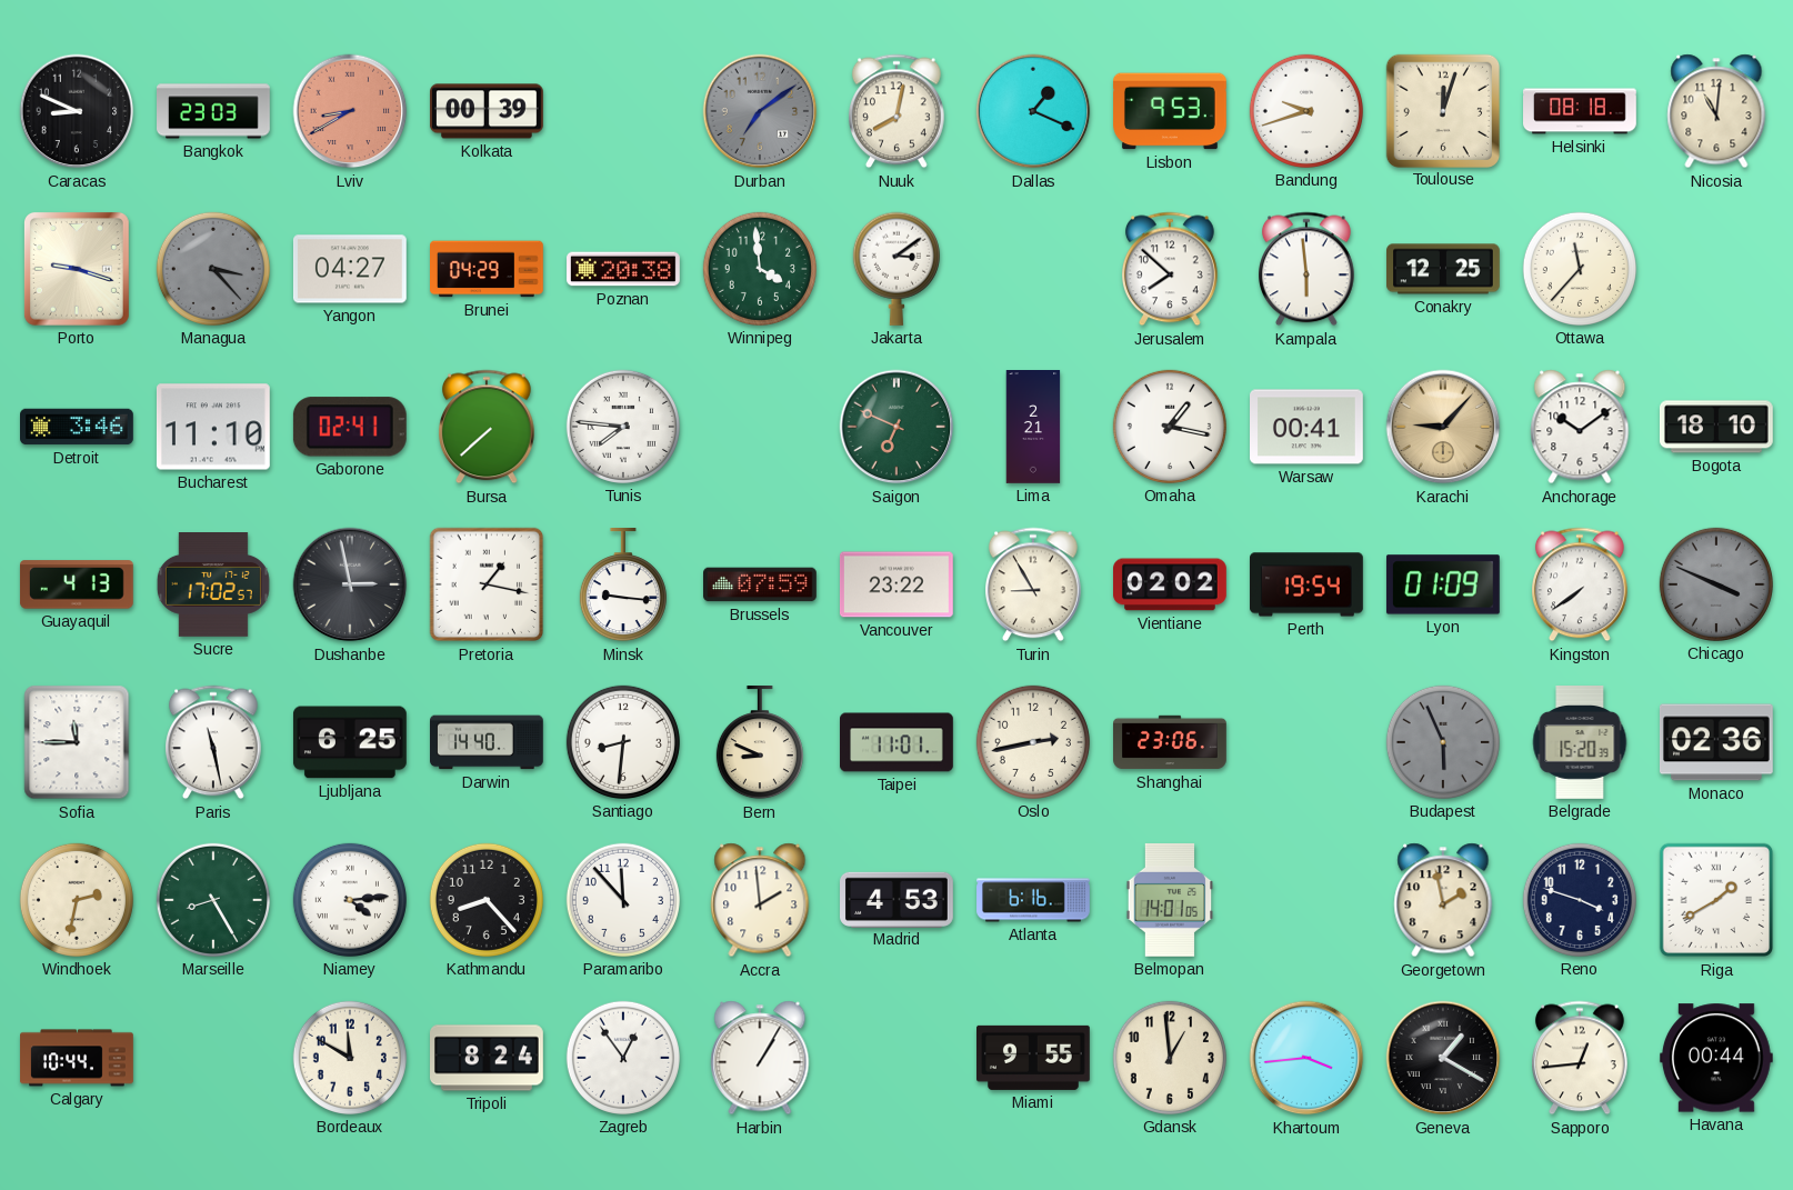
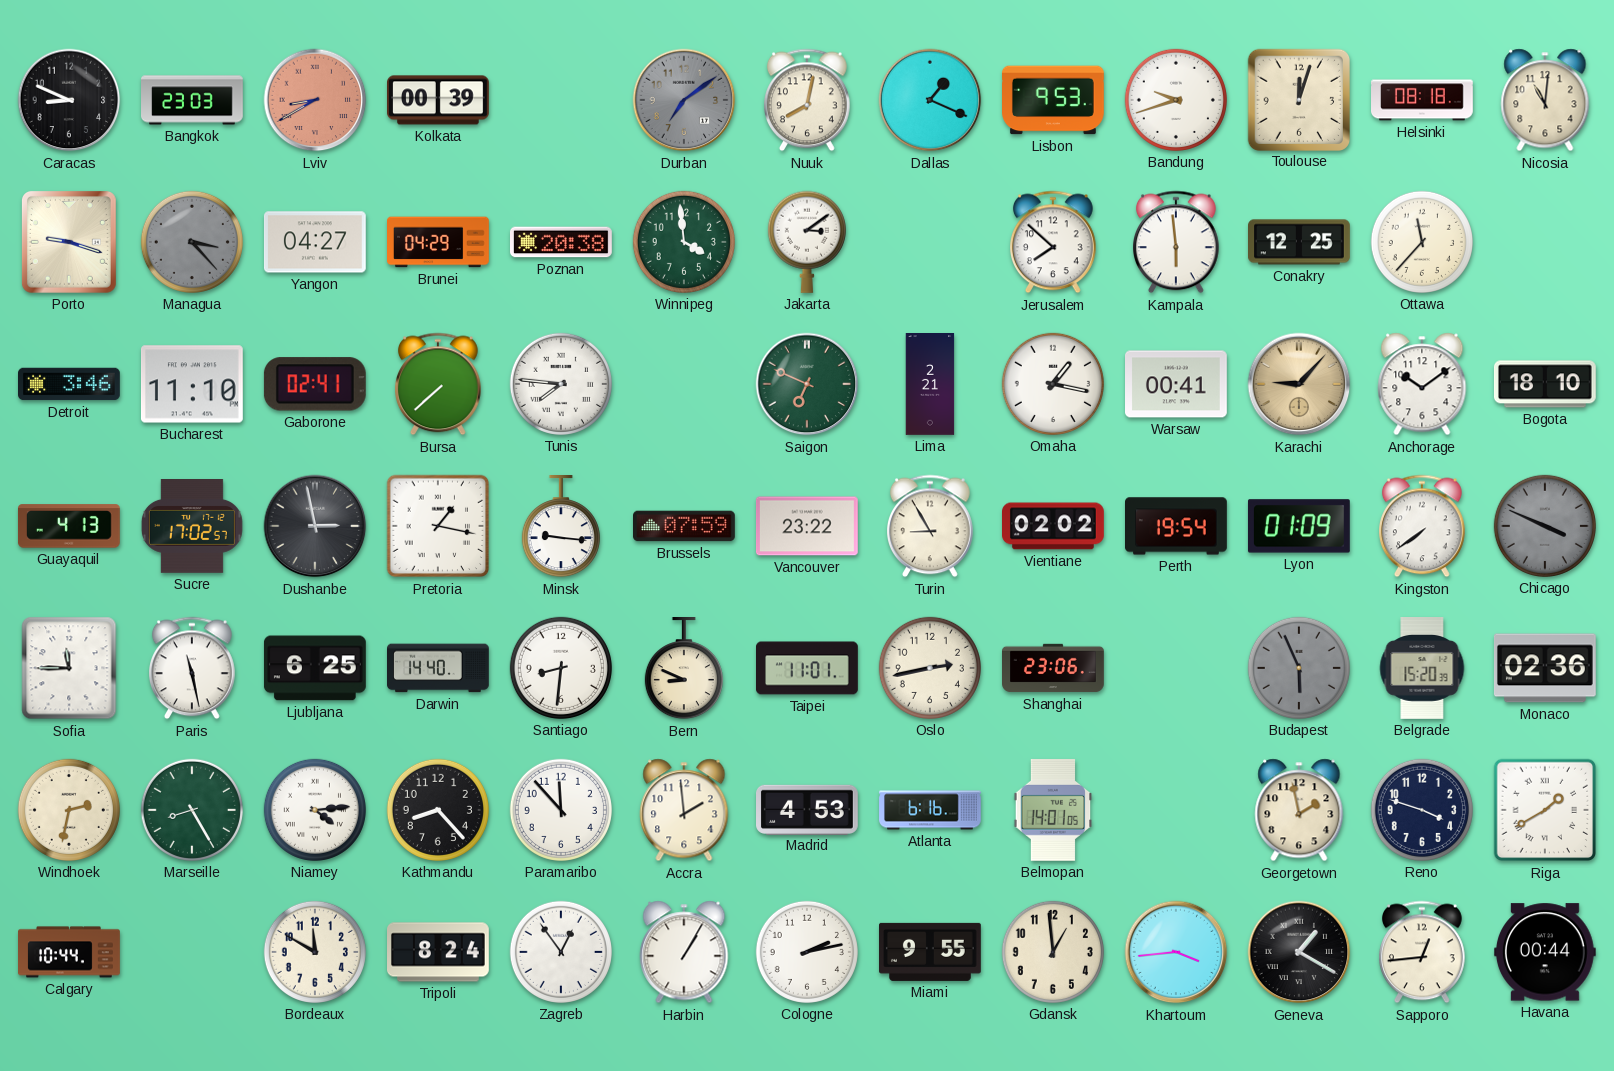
Cologne: none -> 2:13
